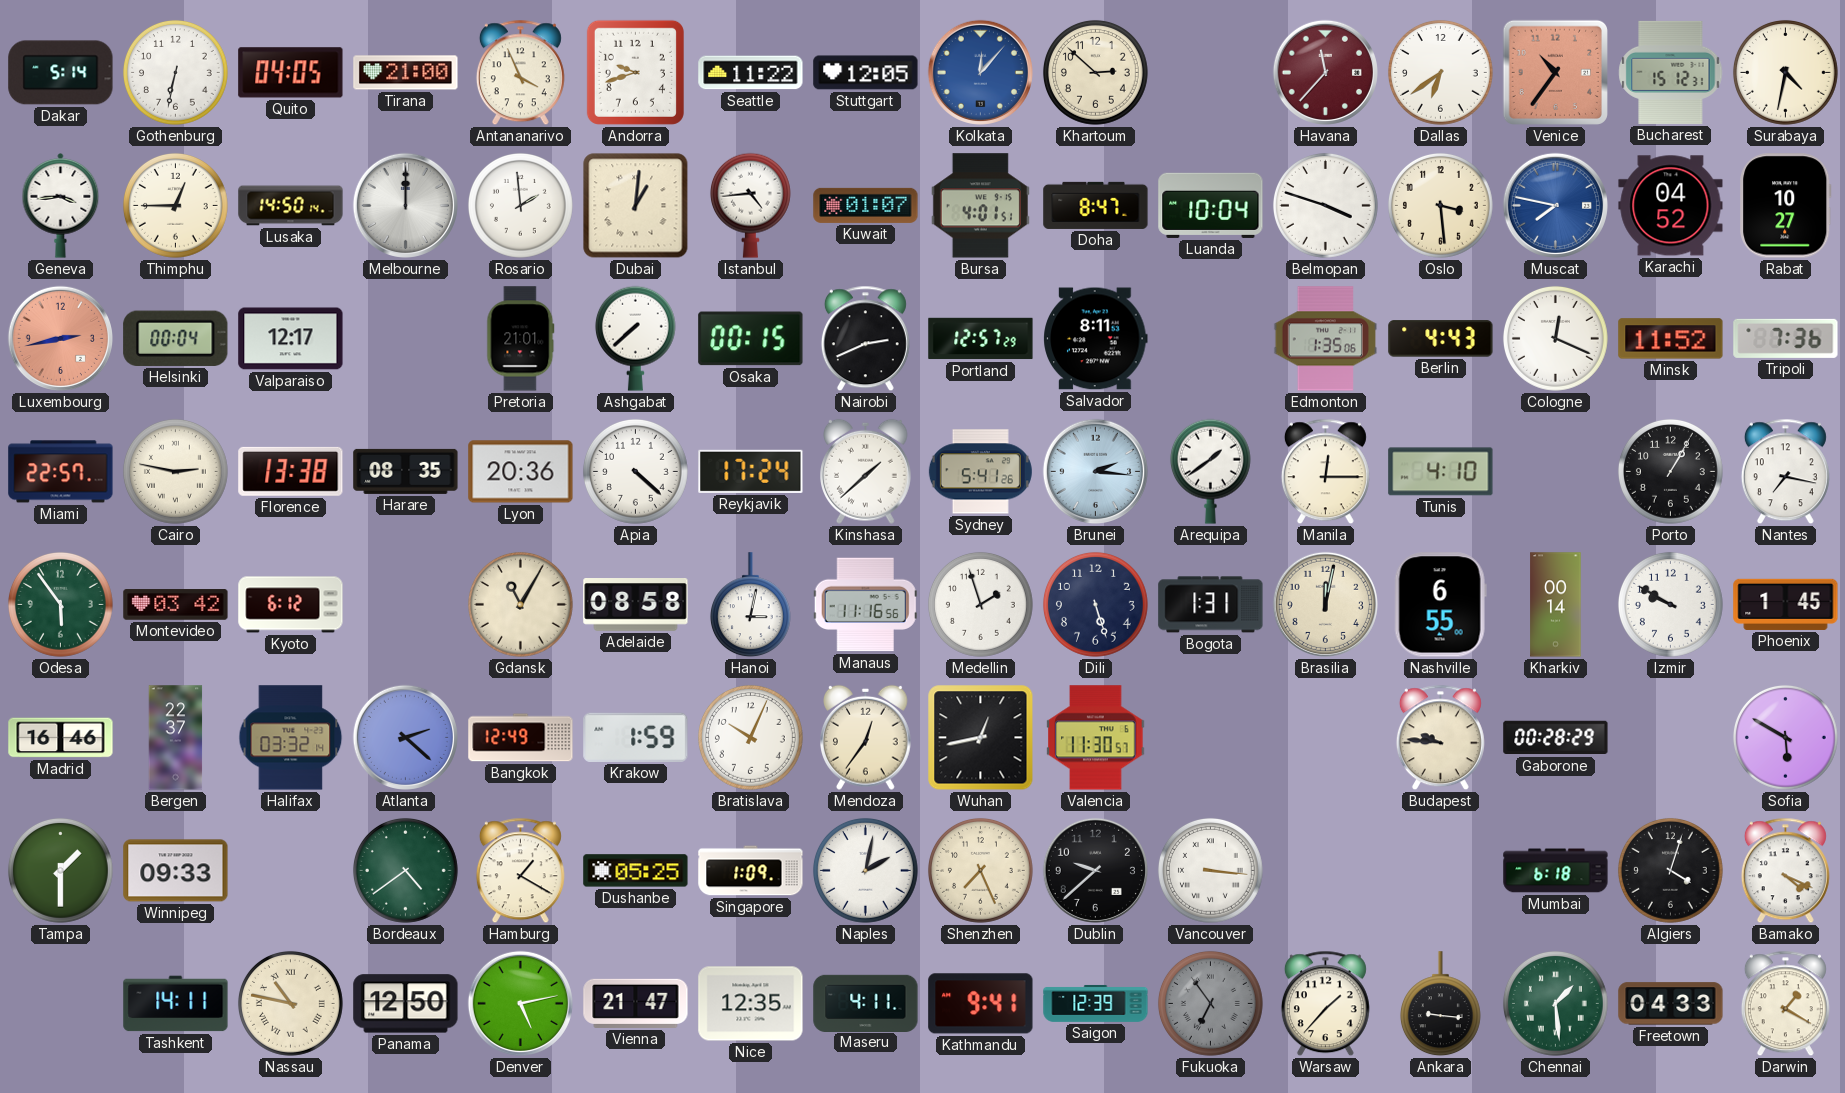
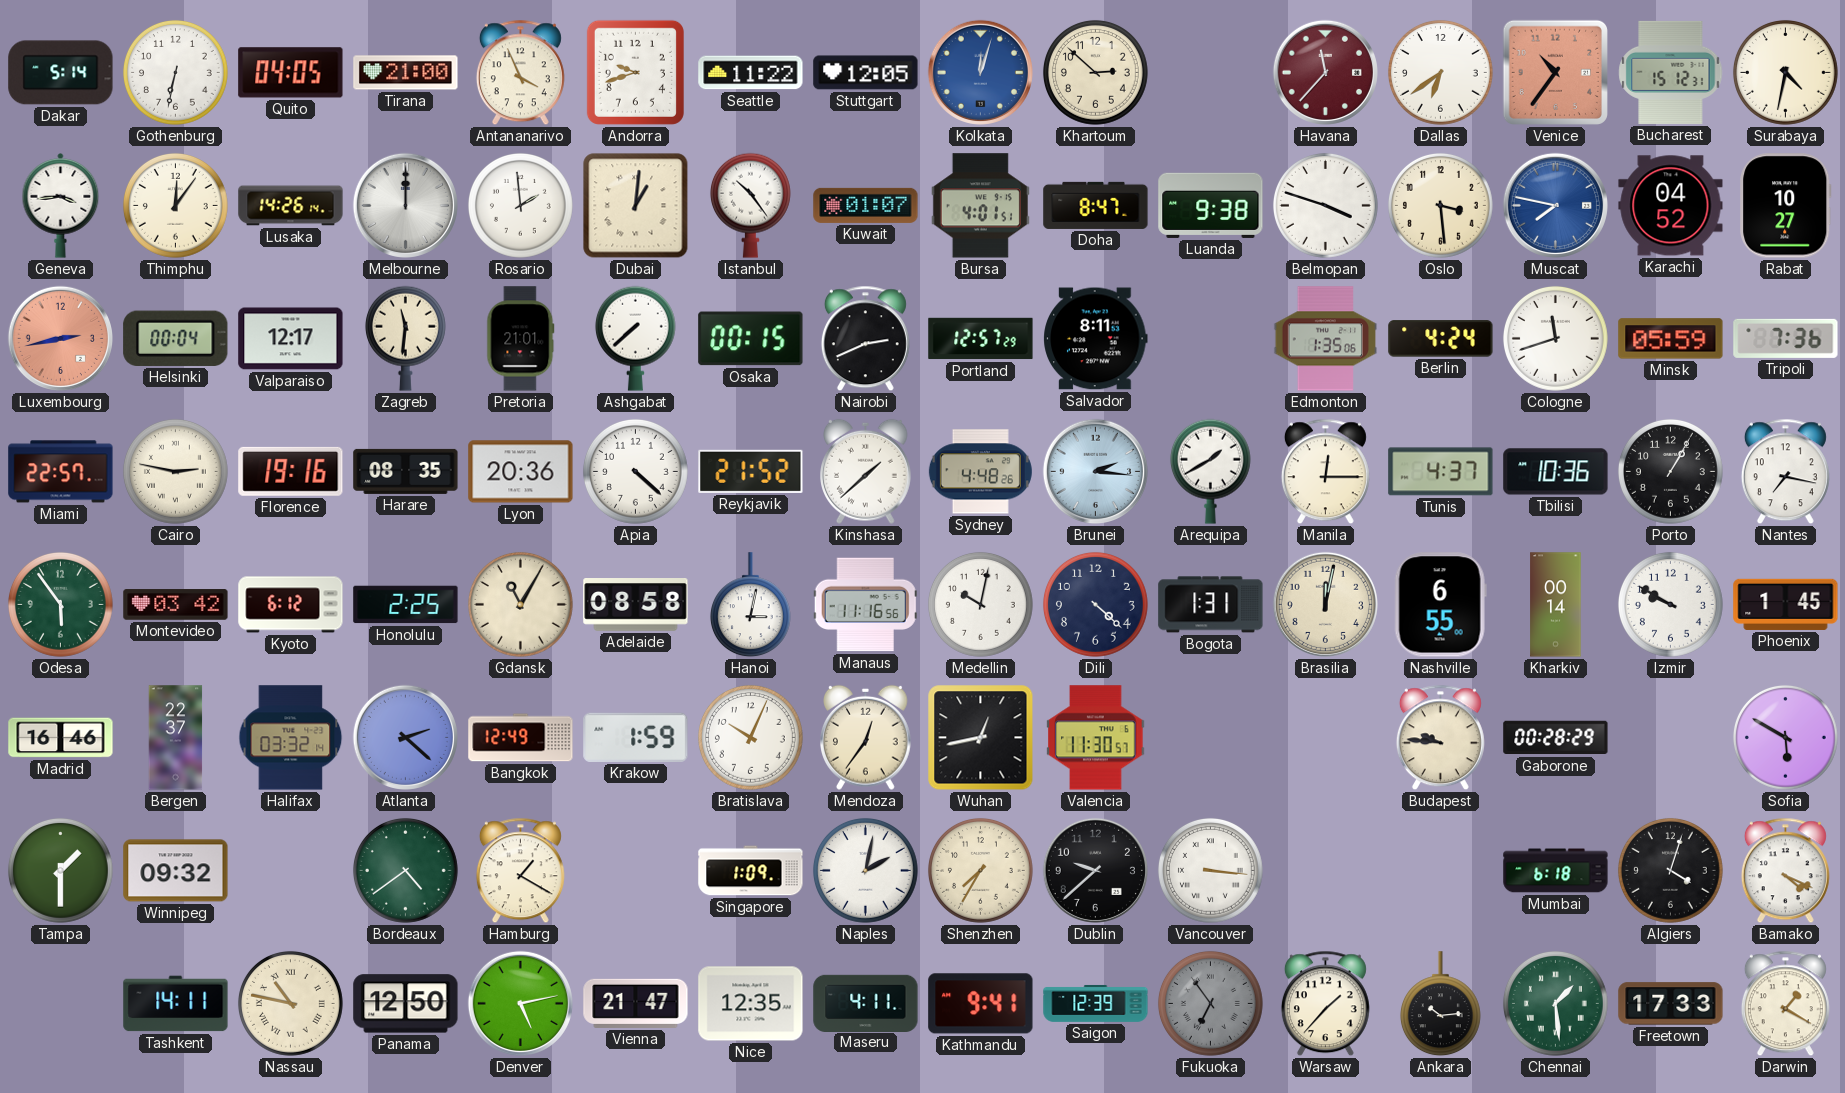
Kolkata: 12:07 -> 12:03
Thimphu: 12:45 -> 12:06
Lusaka: 14:50 -> 14:26
Istanbul: 4:44 -> 10:24
Luanda: 10:04 -> 9:38
Zagreb: none -> 11:31
Berlin: 4:43 -> 4:24
Cologne: 12:19 -> 11:42
Minsk: 11:52 -> 05:59
Florence: 13:38 -> 19:16
Reykjavik: 17:24 -> 21:52
Sydney: 5:41 -> 4:48
Arequipa: 1:39 -> 1:40
Tunis: 4:10 -> 4:37
Tbilisi: none -> 10:36
Honolulu: none -> 2:25
Medellin: 1:57 -> 10:02
Dili: 5:27 -> 4:22
Winnipeg: 09:33 -> 09:32
Dushanbe: 05:25 -> none
Shenzhen: 7:26 -> 7:35
Ankara: 9:16 -> 10:14
Freetown: 04:33 -> 17:33
